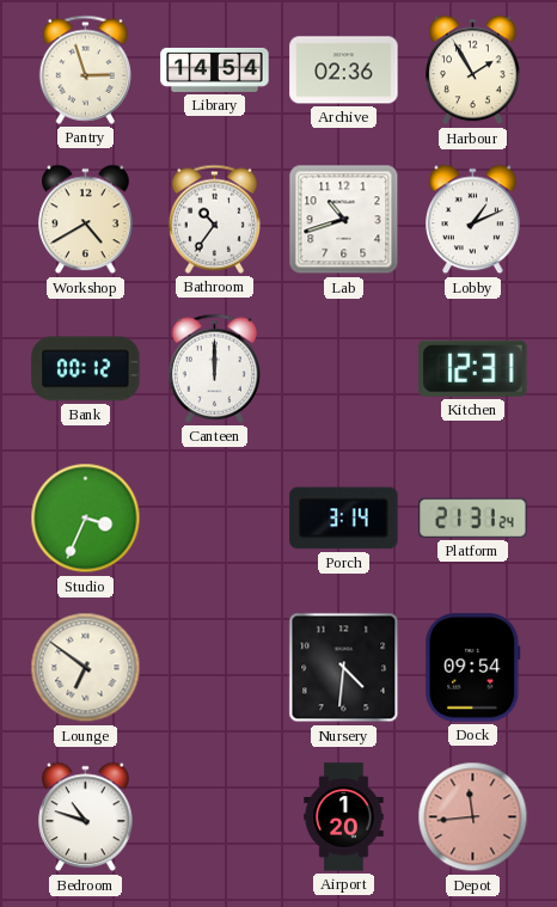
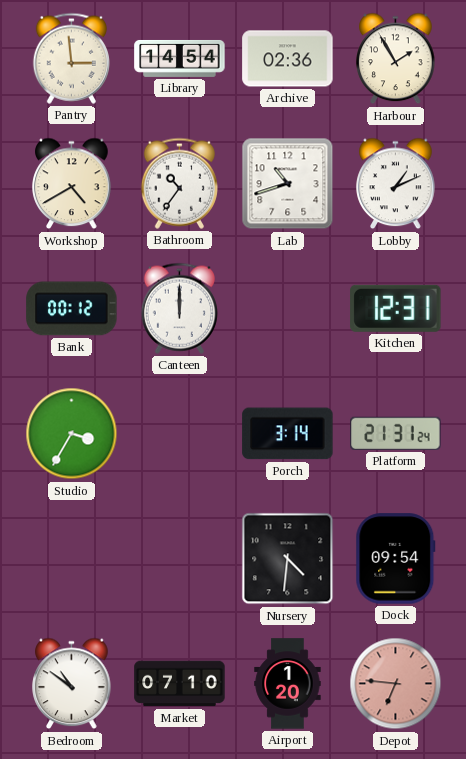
Pantry: 2:57 -> 2:59
Studio: 3:34 -> 3:35
Lounge: 6:51 -> none
Bedroom: 10:48 -> 10:51
Market: none -> 07:10
Depot: 11:44 -> 6:46
